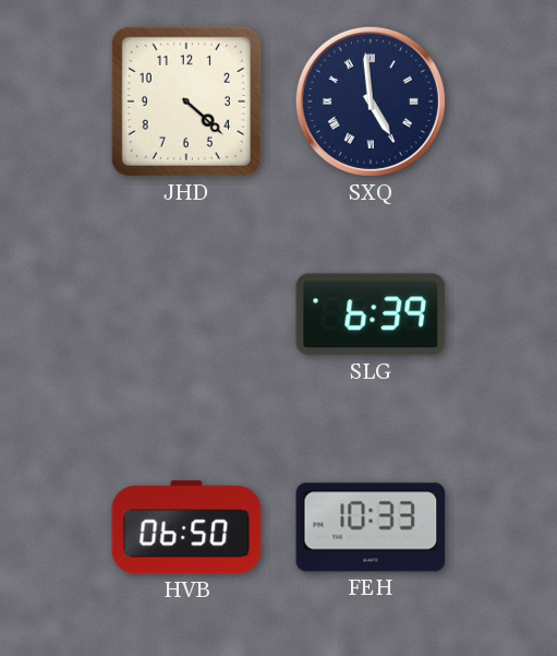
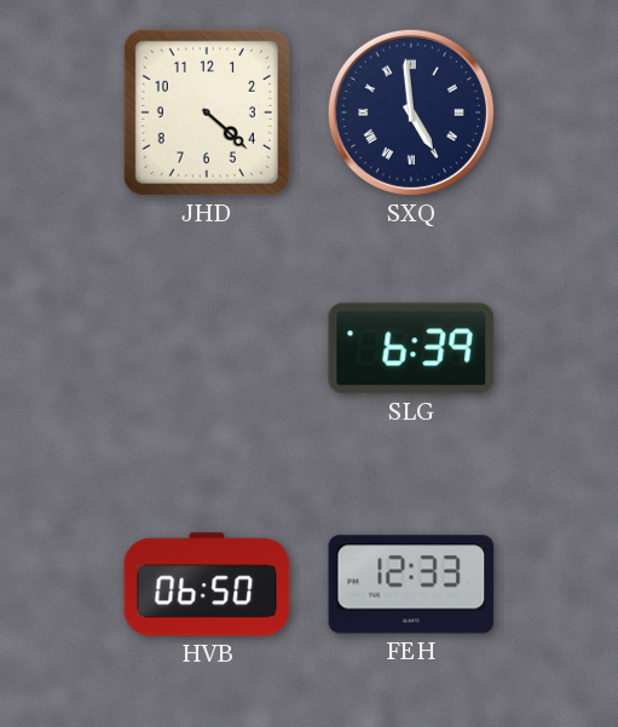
FEH: 10:33 -> 12:33
